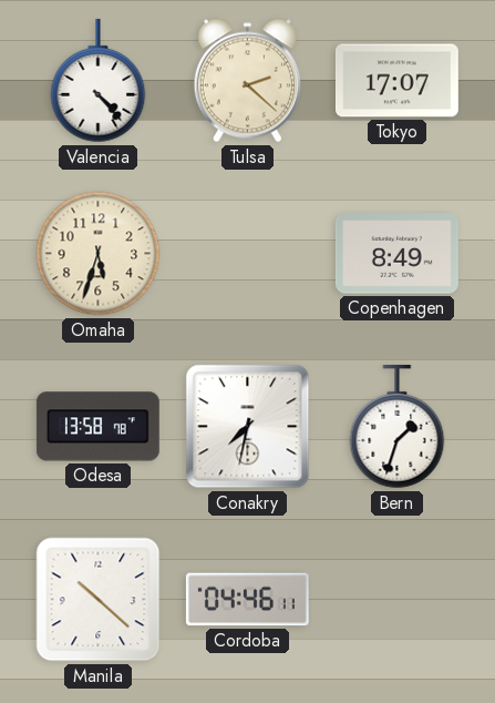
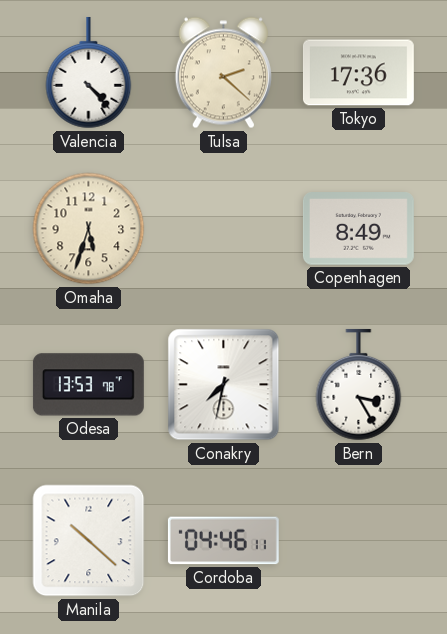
Tokyo: 17:07 -> 17:36
Odesa: 13:58 -> 13:53
Bern: 1:33 -> 3:25
